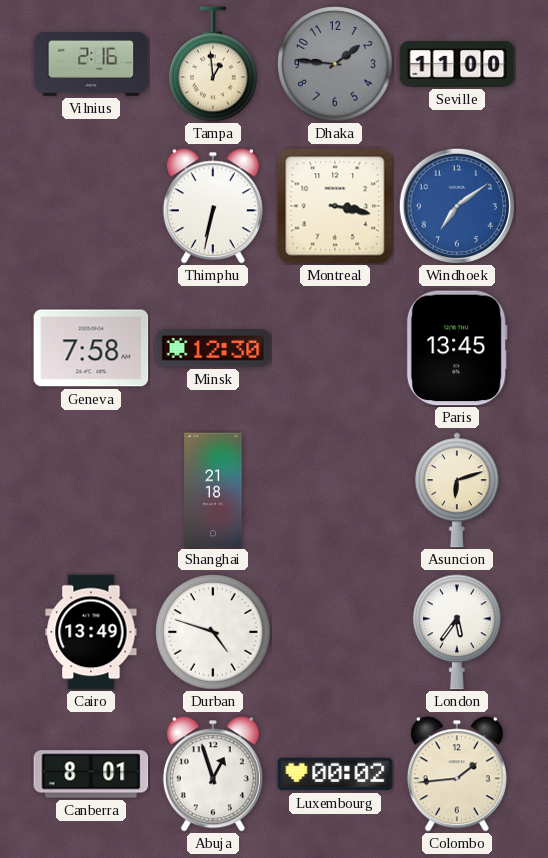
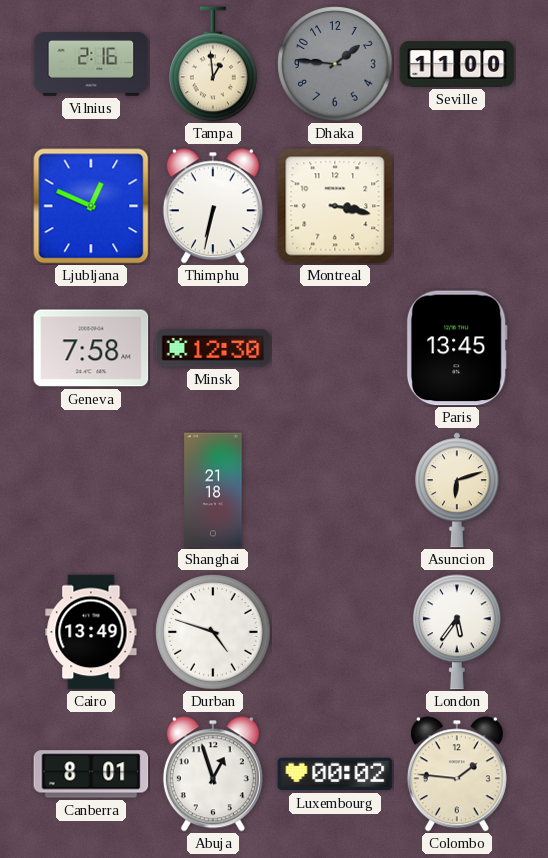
Ljubljana: none -> 12:49
Windhoek: 7:09 -> none
Colombo: 1:44 -> 1:46
